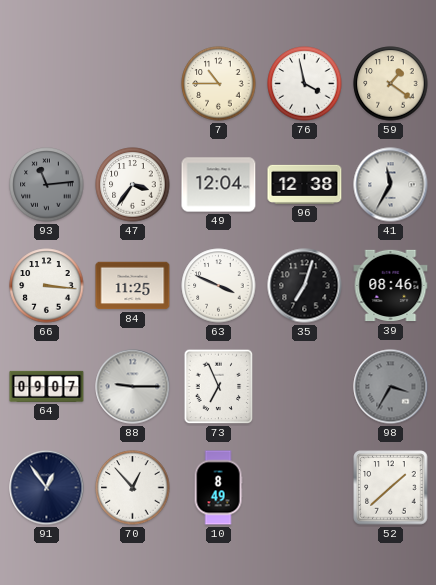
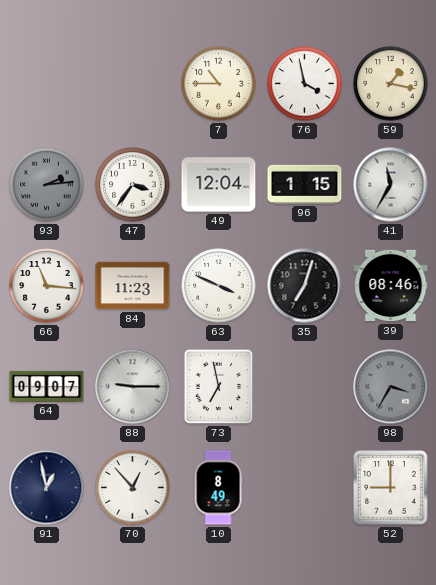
59: 1:21 -> 1:17
93: 11:14 -> 2:14
96: 12:38 -> 1:15
66: 3:16 -> 11:16
84: 11:25 -> 11:23
73: 6:56 -> 6:58
91: 12:54 -> 12:58
52: 1:38 -> 9:00
